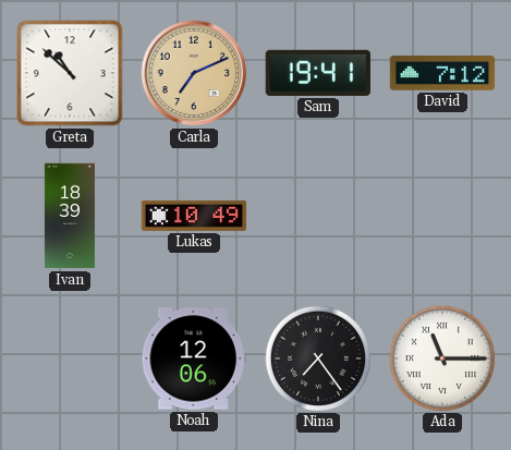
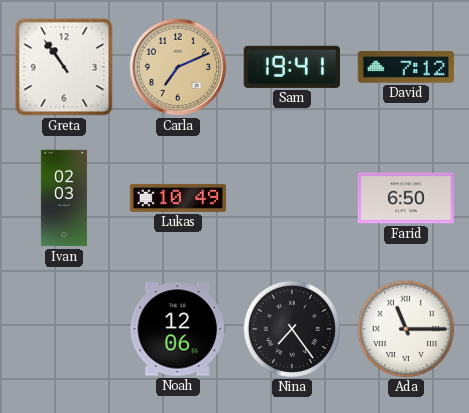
Greta: 10:52 -> 10:54
Ivan: 18:39 -> 02:03
Farid: none -> 6:50
